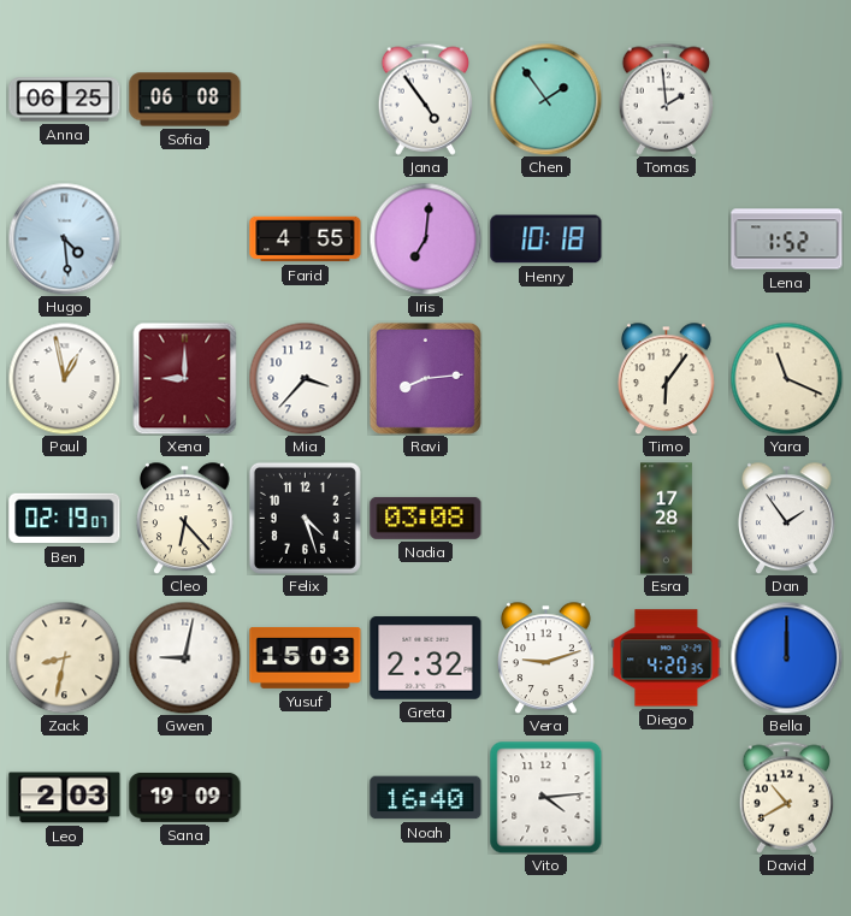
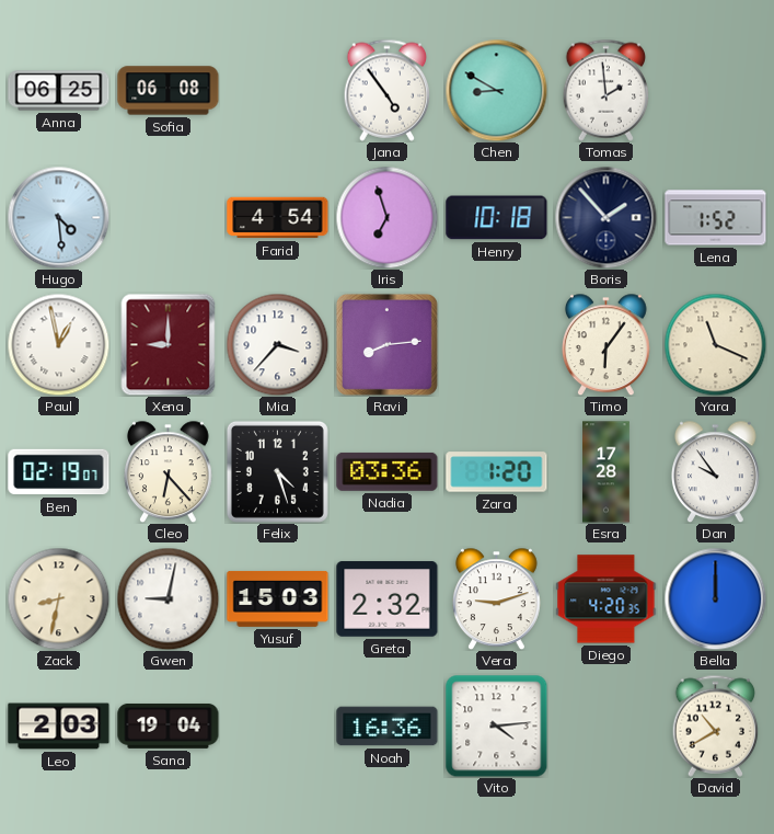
Chen: 1:54 -> 8:50
Farid: 4:55 -> 4:54
Iris: 7:01 -> 6:57
Boris: none -> 1:53
Nadia: 03:08 -> 03:36
Zara: none -> 1:20
Dan: 1:54 -> 9:54
Sana: 19:09 -> 19:04
Noah: 16:40 -> 16:36
